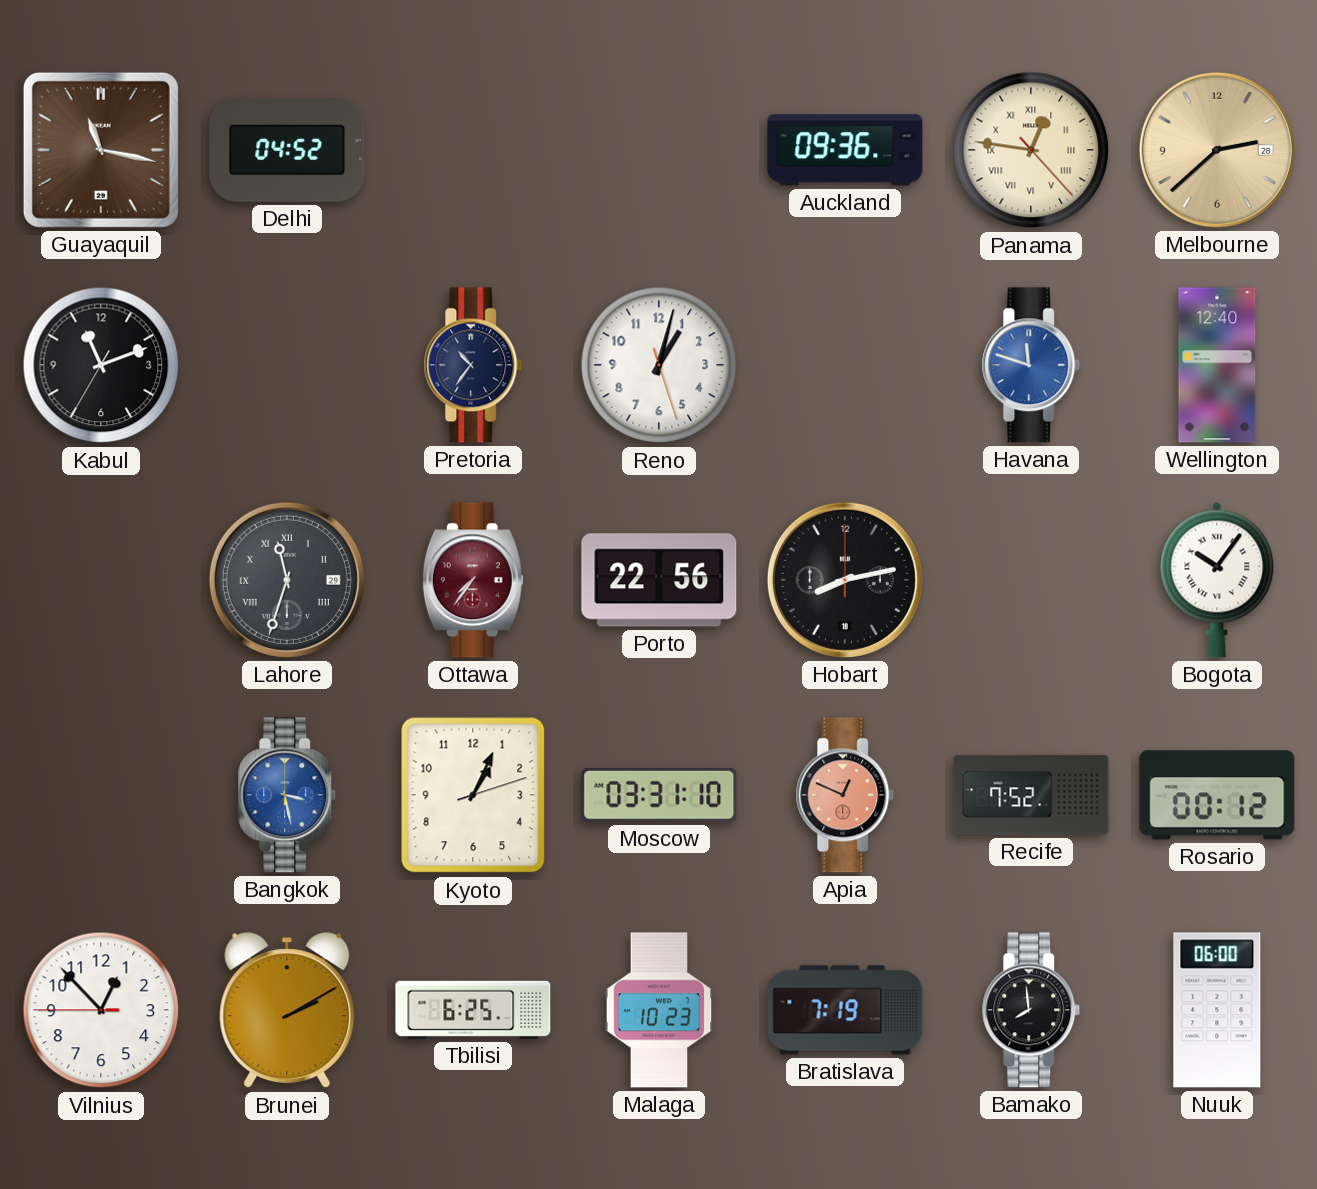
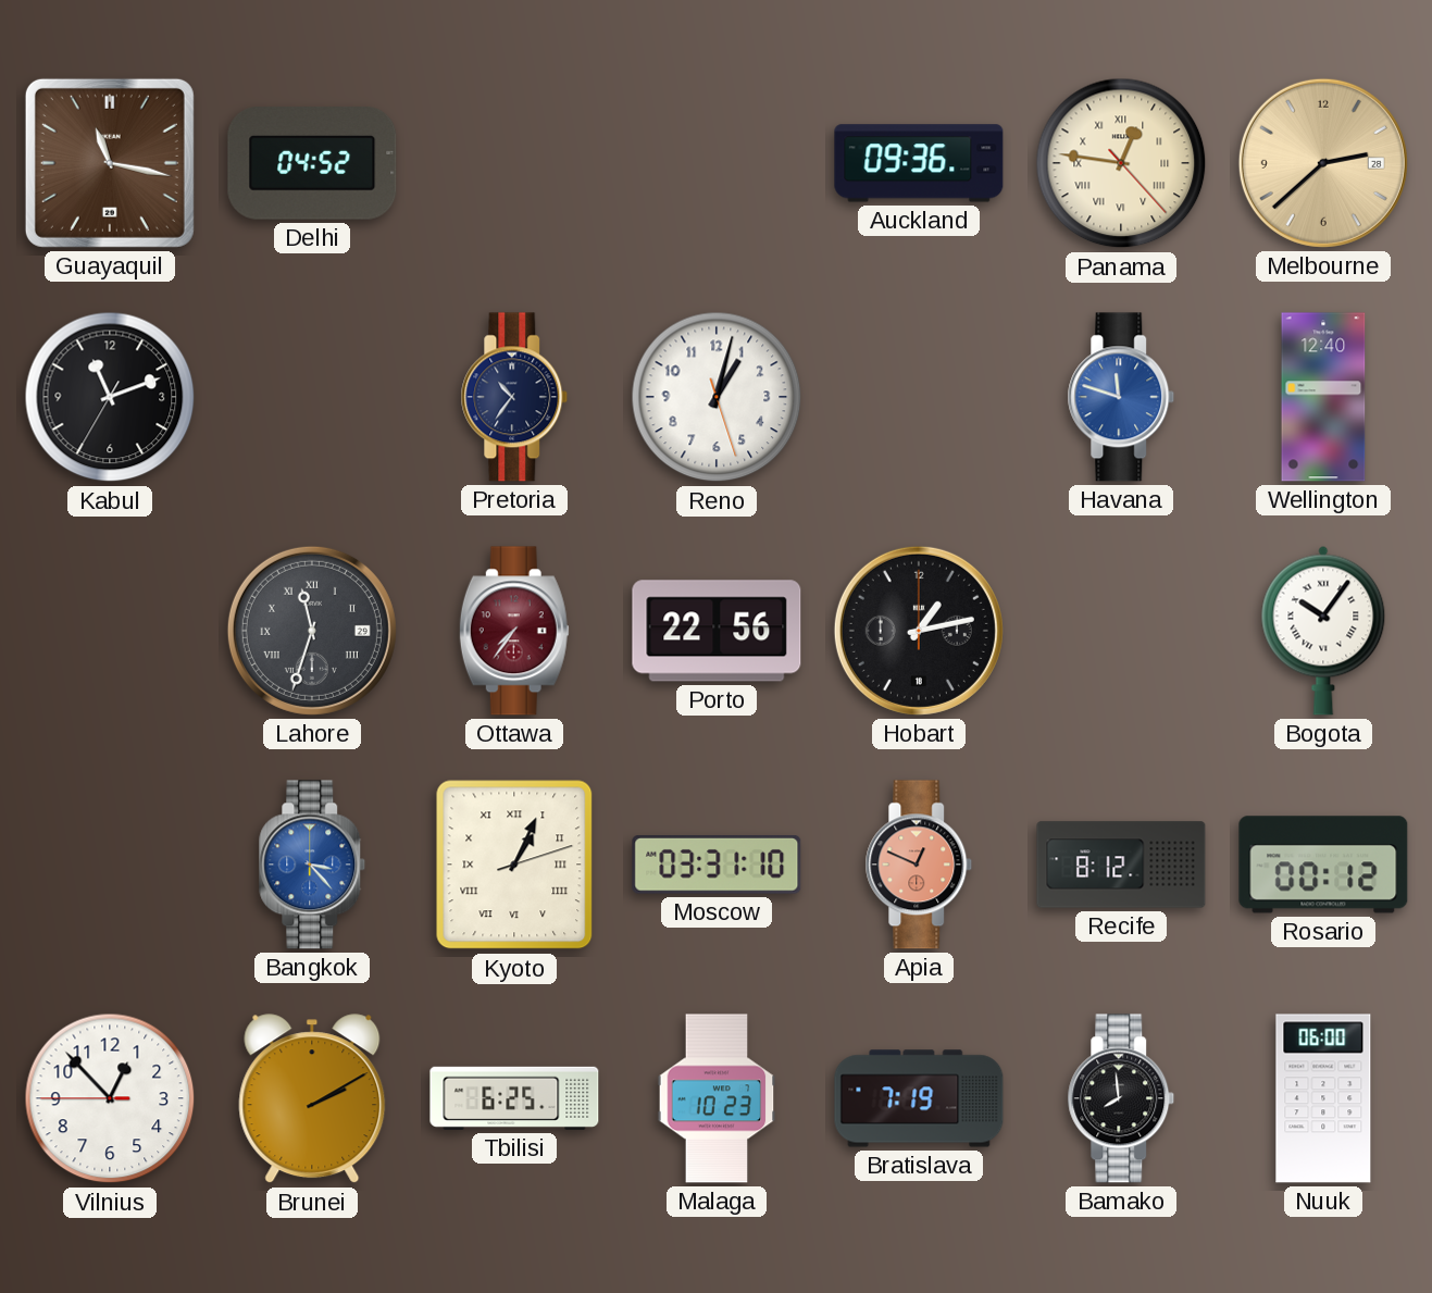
Hobart: 8:13 -> 1:13
Bangkok: 3:28 -> 3:23
Kyoto numerals: Arabic -> Roman
Recife: 7:52 -> 8:12
